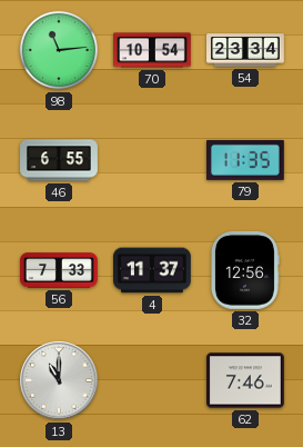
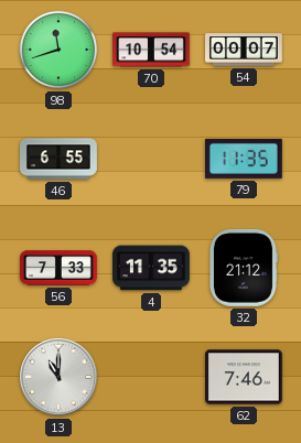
98: 11:14 -> 11:42
54: 23:34 -> 00:07
4: 11:37 -> 11:35
32: 12:56 -> 21:12
